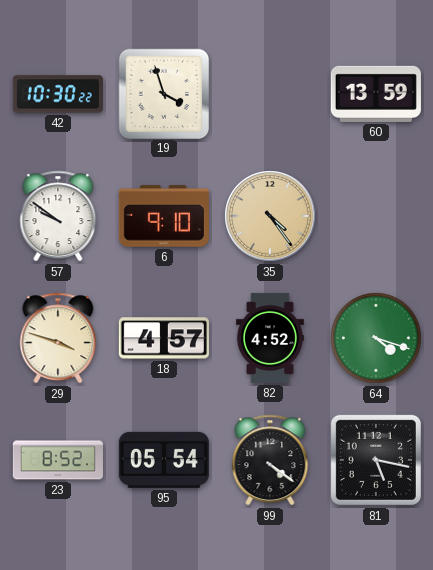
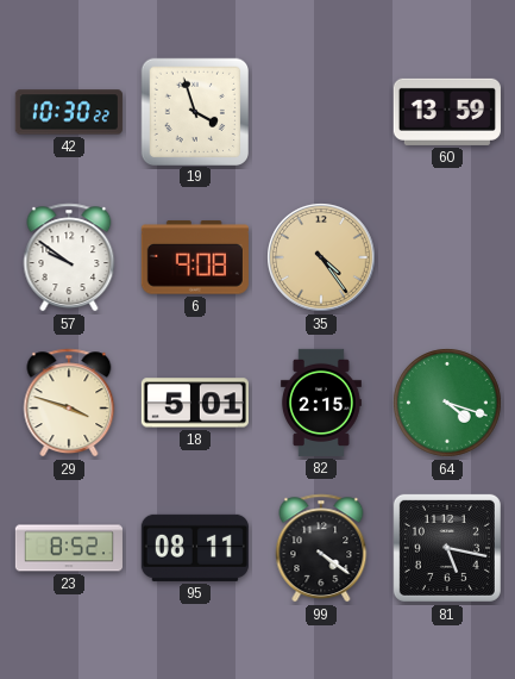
6: 9:10 -> 9:08
18: 4:57 -> 5:01
82: 4:52 -> 2:15
95: 05:54 -> 08:11
